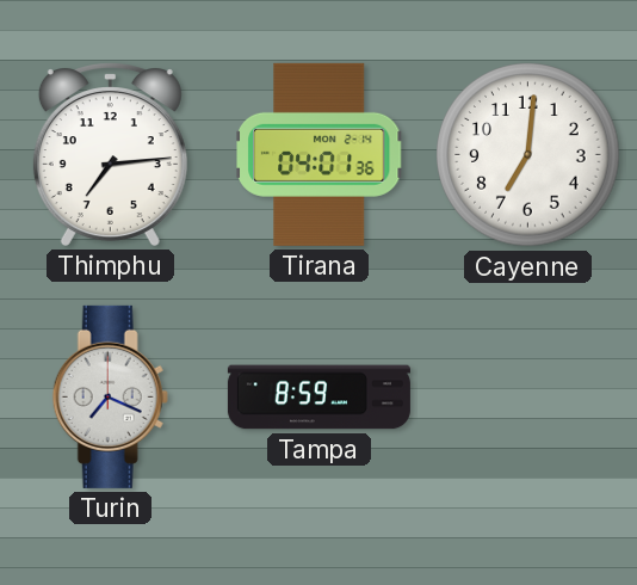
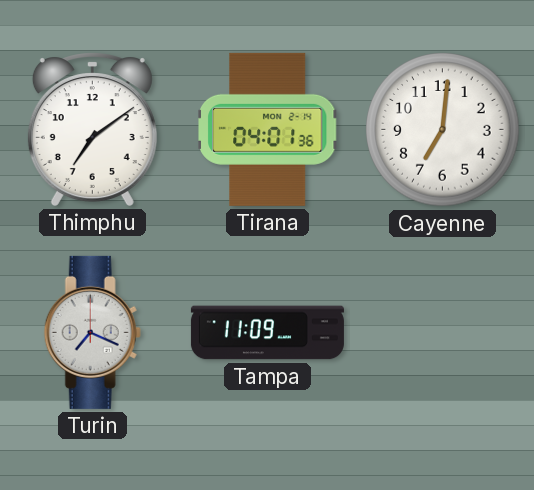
Thimphu: 7:14 -> 7:09
Tampa: 8:59 -> 11:09
